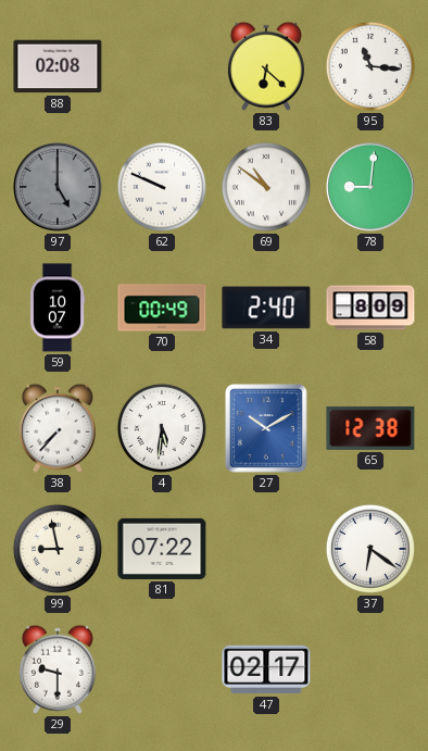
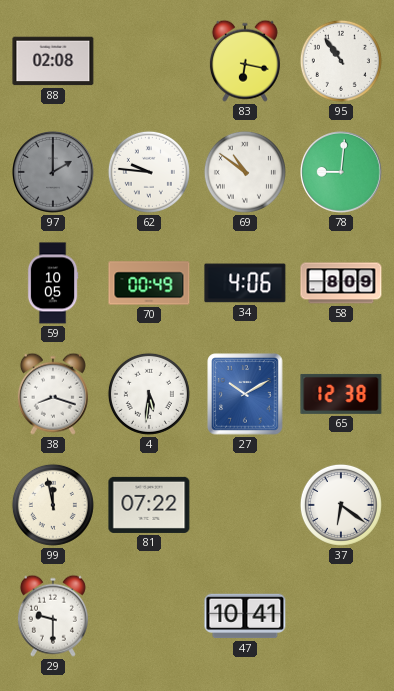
83: 6:22 -> 6:17
95: 11:16 -> 10:54
97: 5:00 -> 2:00
62: 9:49 -> 9:46
59: 10:07 -> 10:05
34: 2:40 -> 4:06
38: 7:37 -> 8:18
99: 8:58 -> 11:58
47: 02:17 -> 10:41
